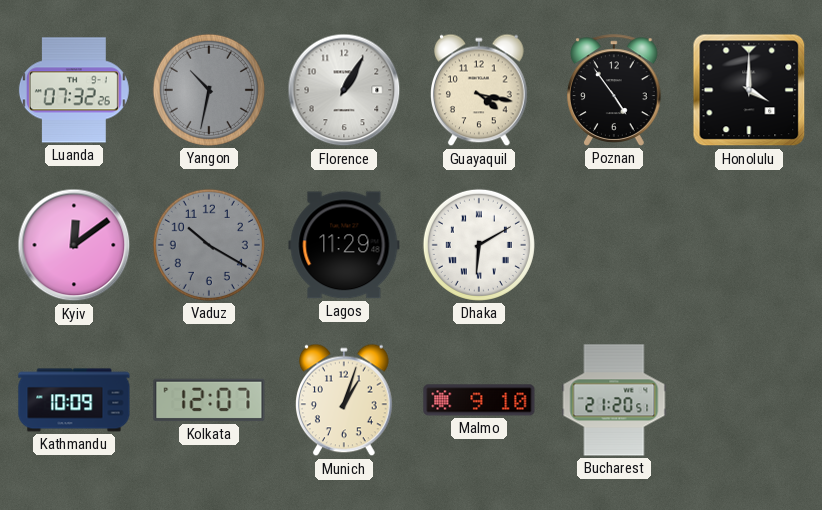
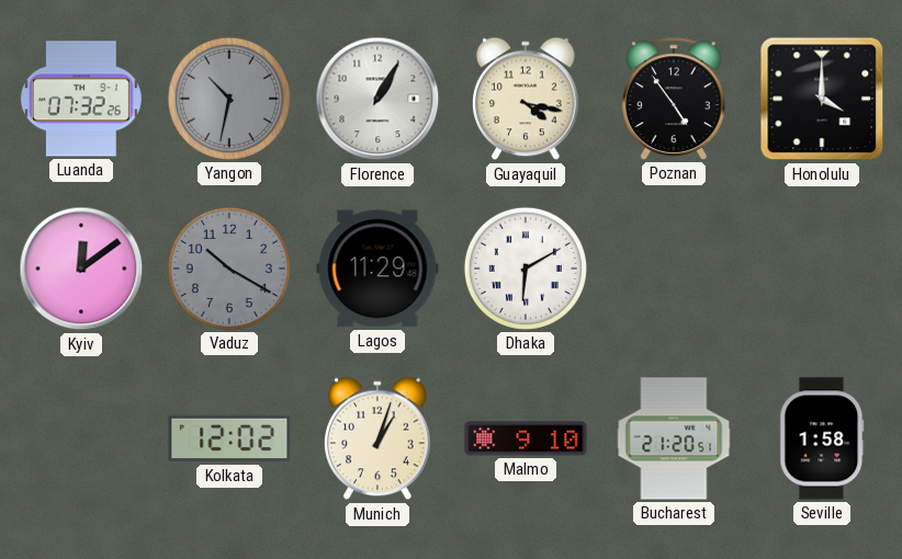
Kathmandu: 10:09 -> none
Kolkata: 12:07 -> 12:02
Seville: none -> 1:58
